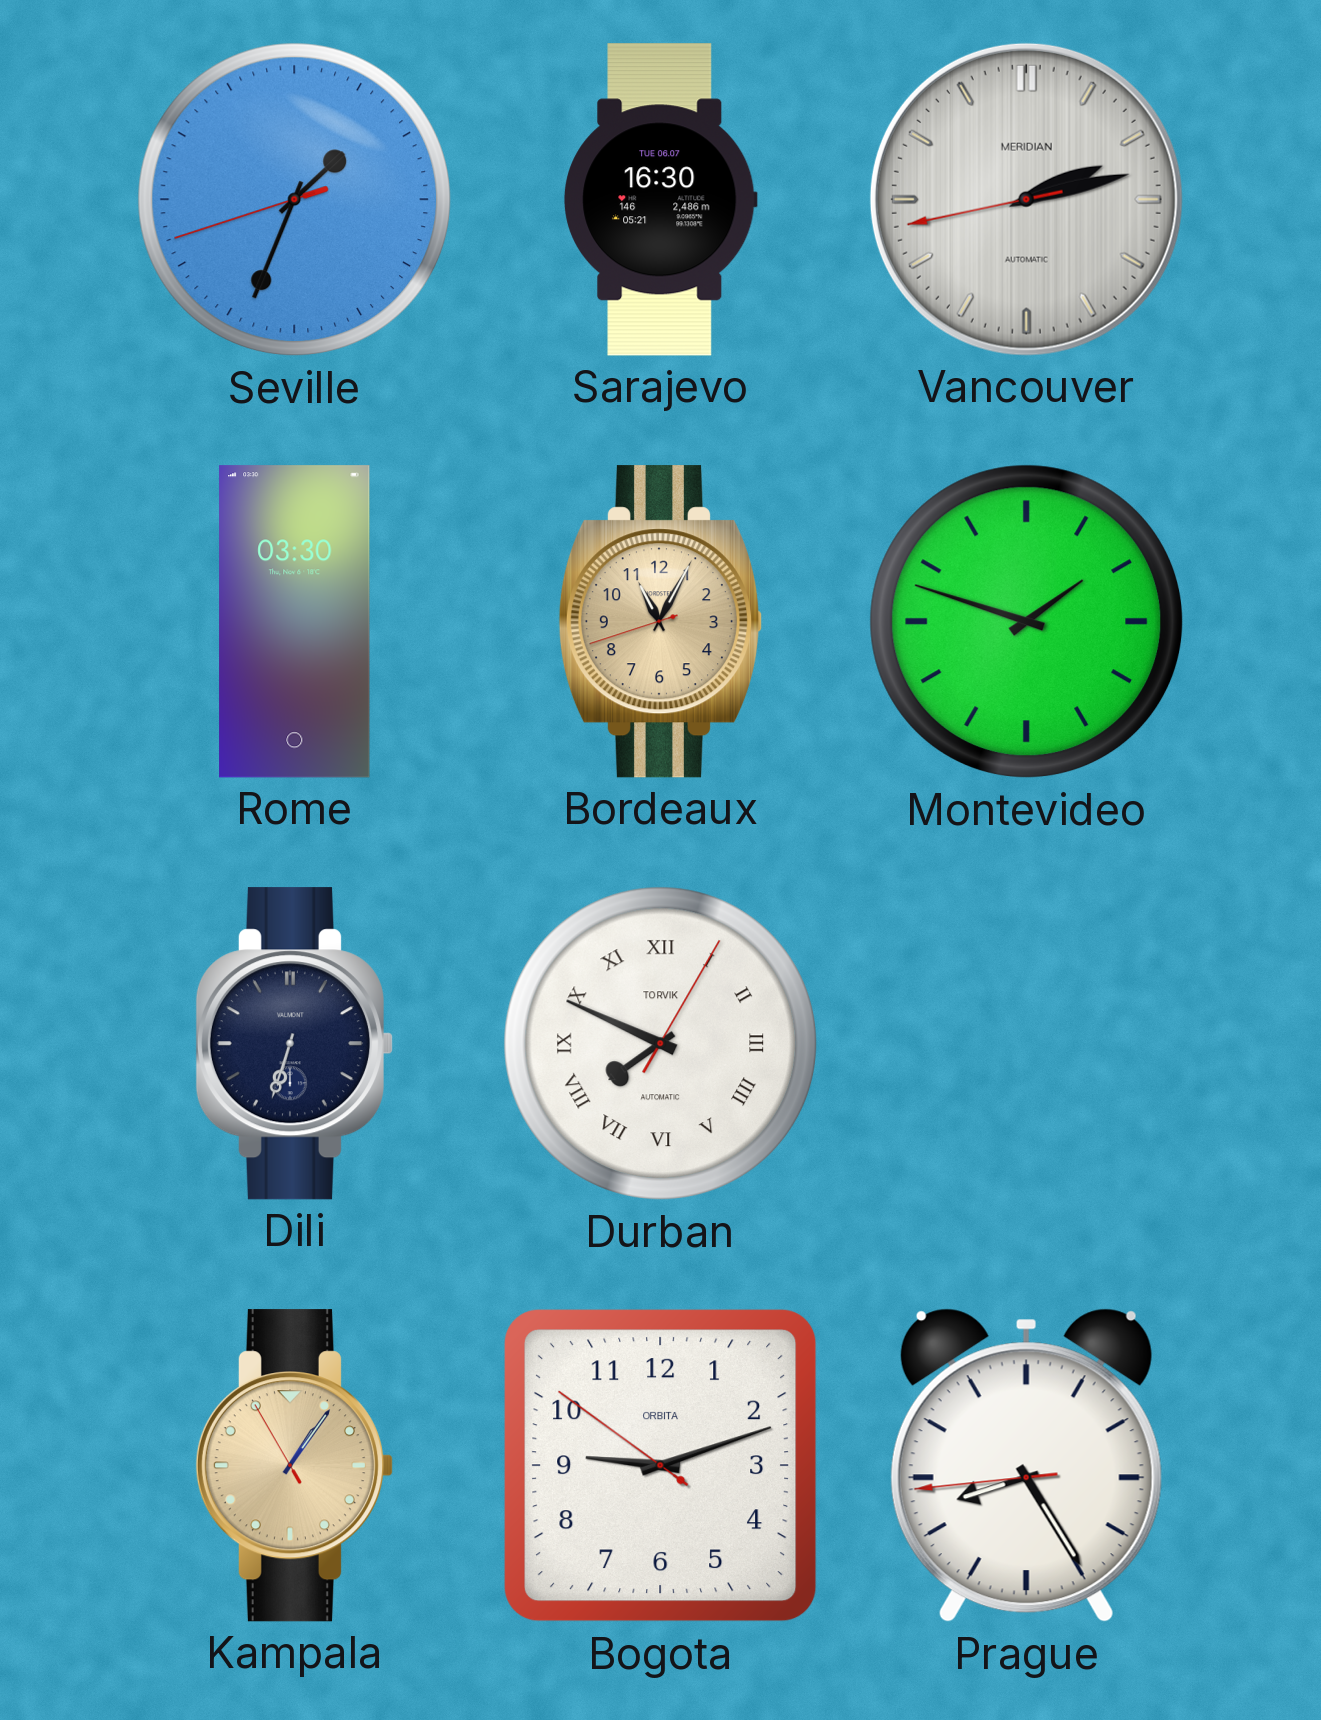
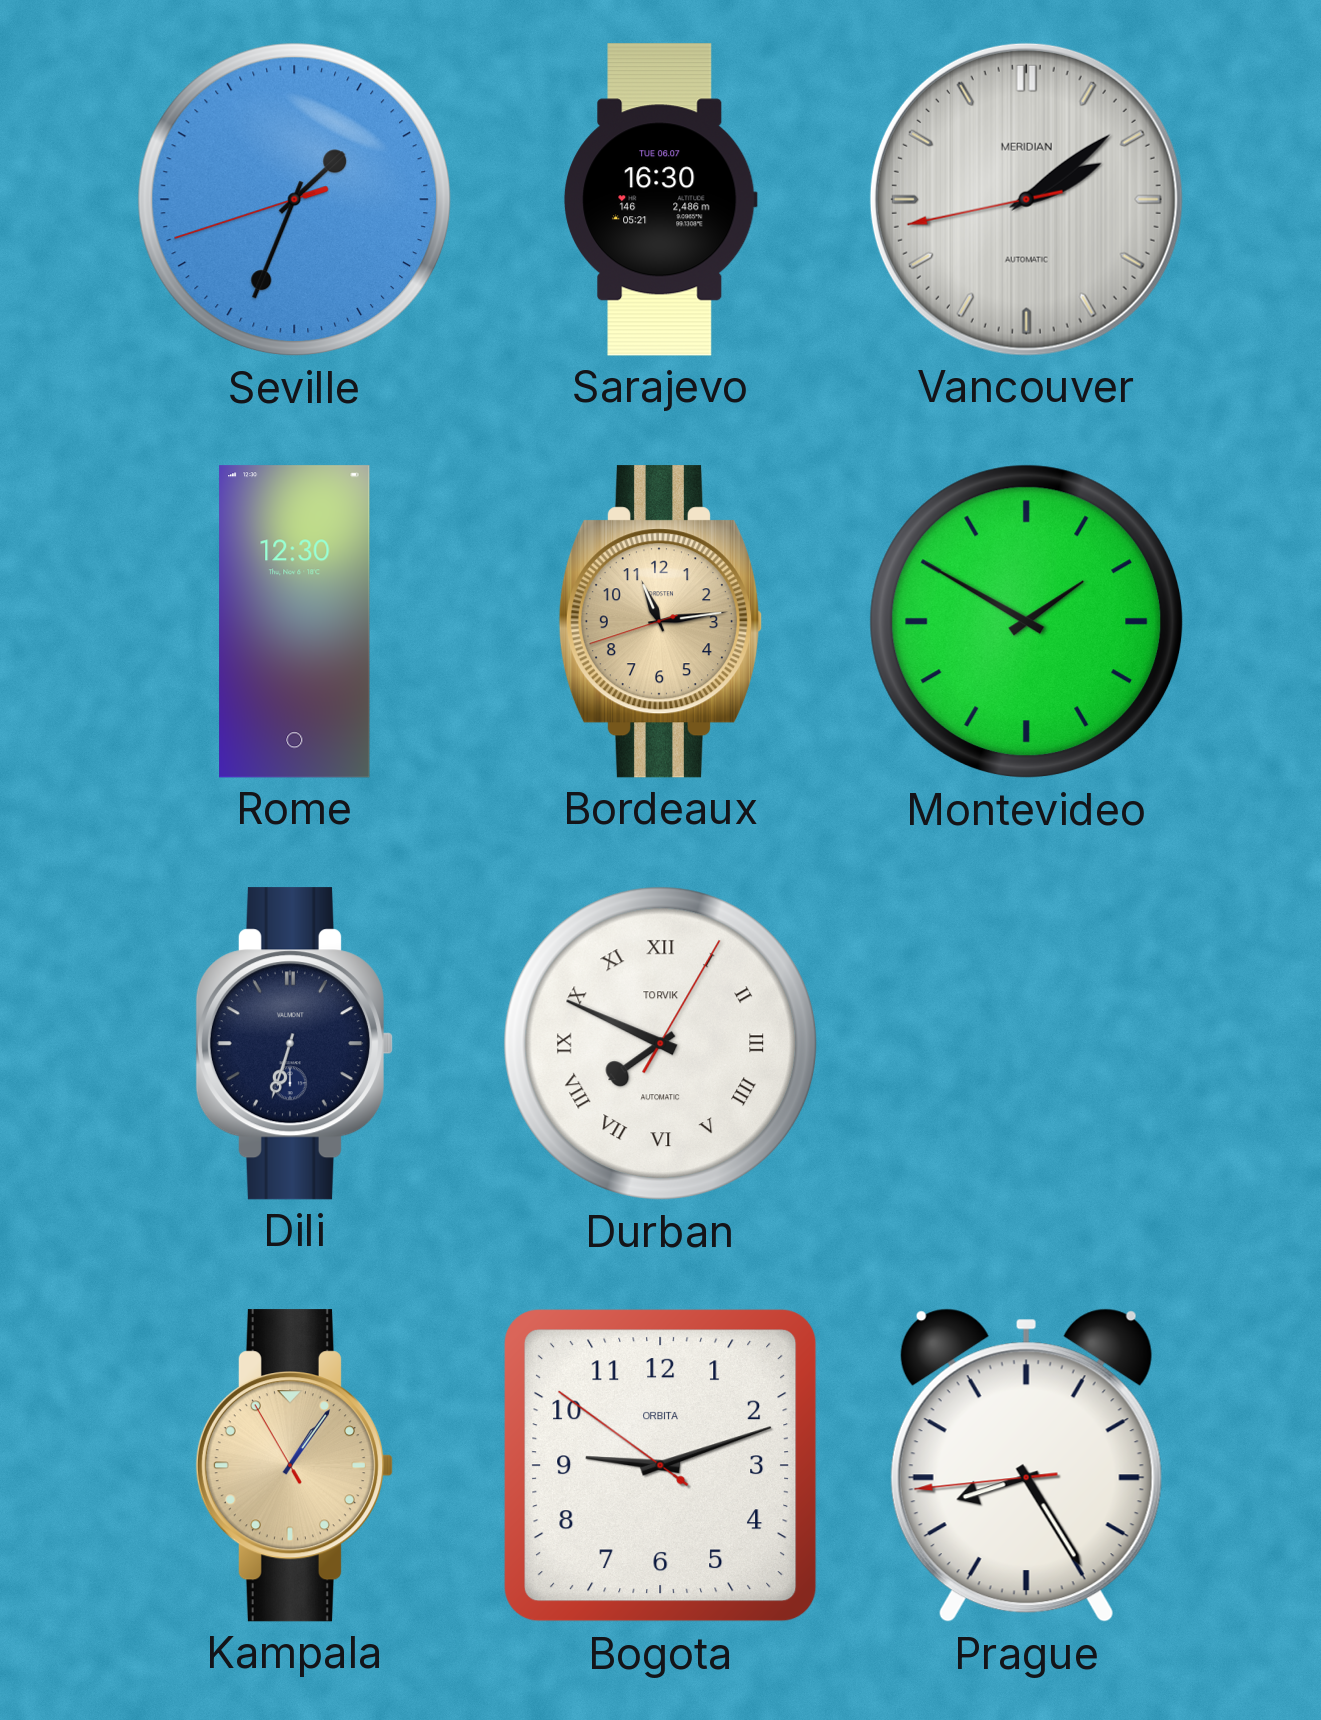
Vancouver: 2:12 -> 2:08
Rome: 03:30 -> 12:30
Bordeaux: 11:04 -> 11:13
Montevideo: 1:48 -> 1:50
